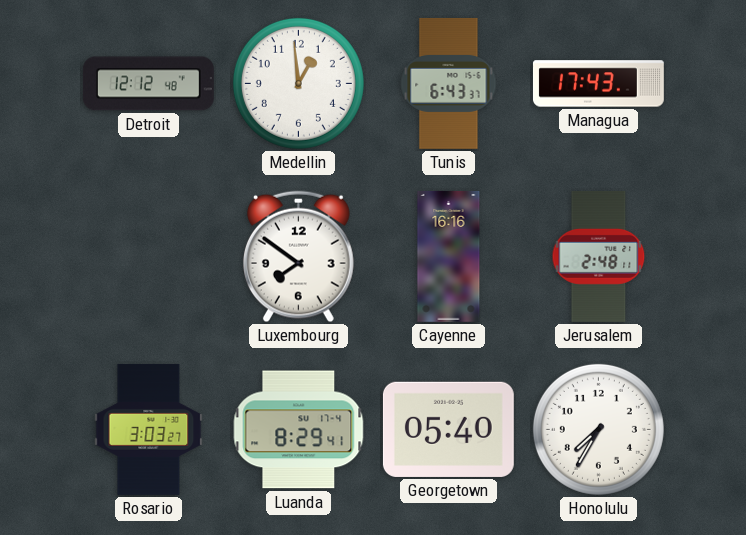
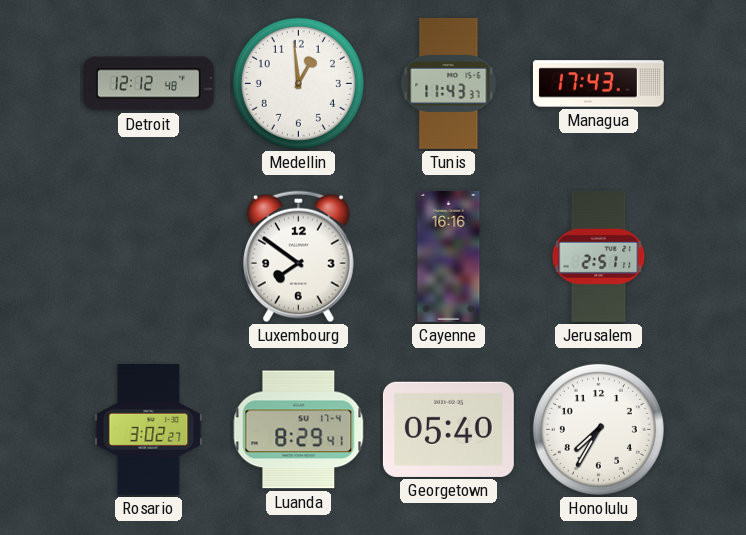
Tunis: 6:43 -> 11:43
Jerusalem: 2:48 -> 2:51
Rosario: 3:03 -> 3:02
